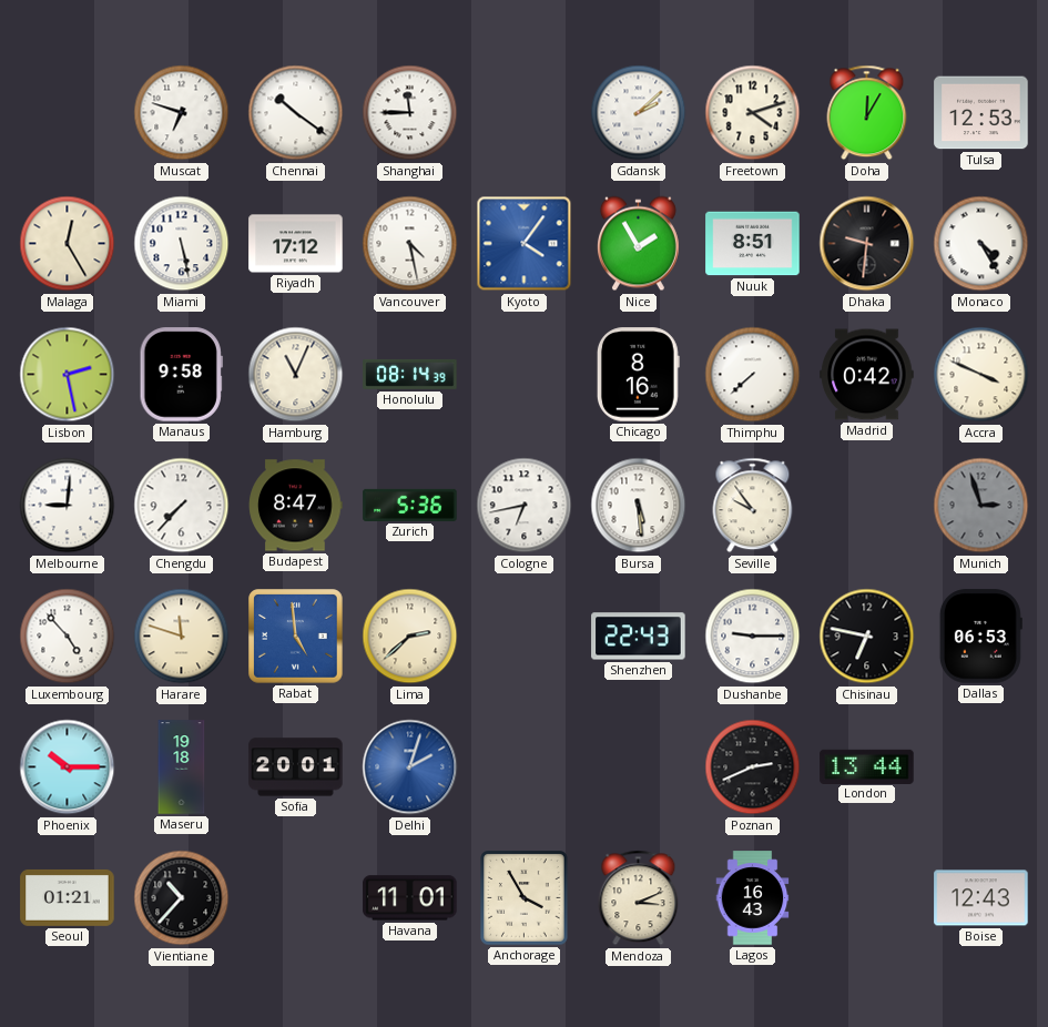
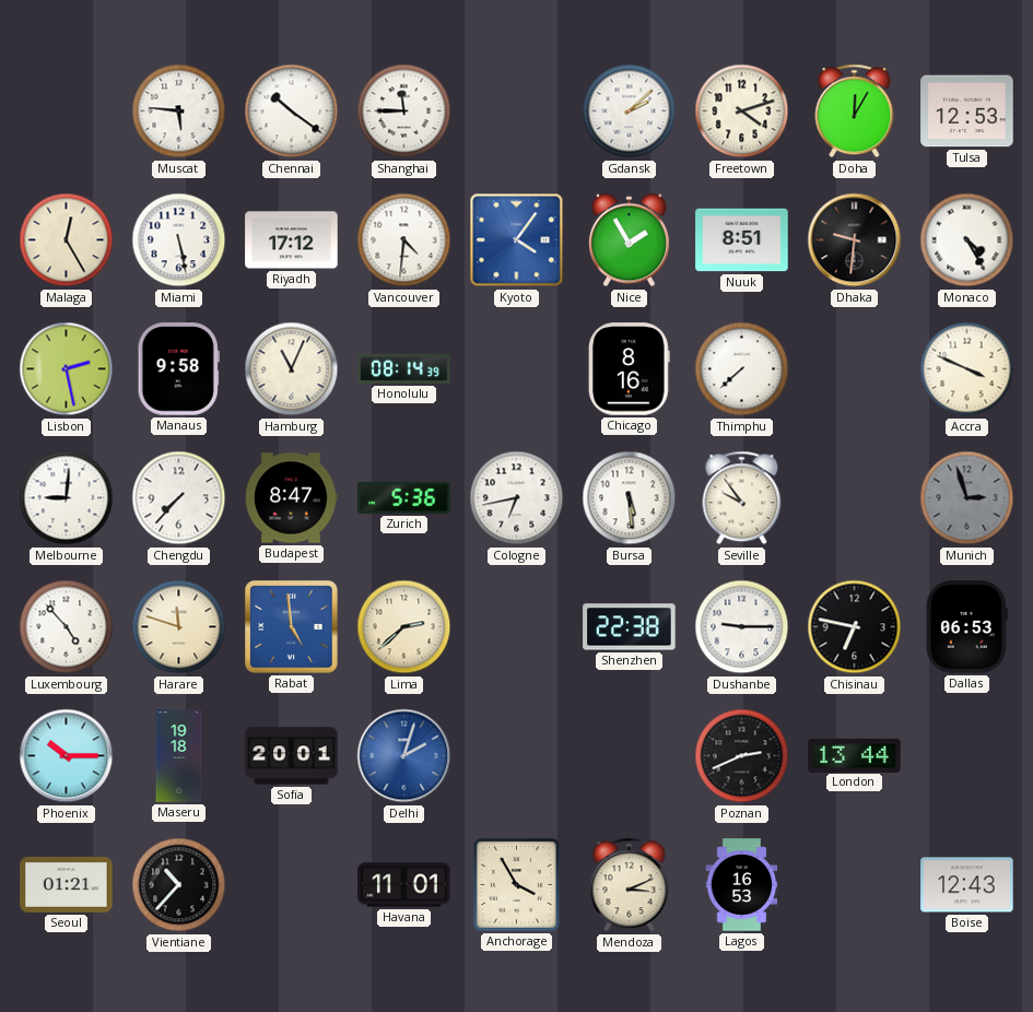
Muscat: 6:48 -> 5:46
Vancouver: 4:28 -> 4:31
Madrid: 0:42 -> none
Shenzhen: 22:43 -> 22:38
Lagos: 16:43 -> 16:53
